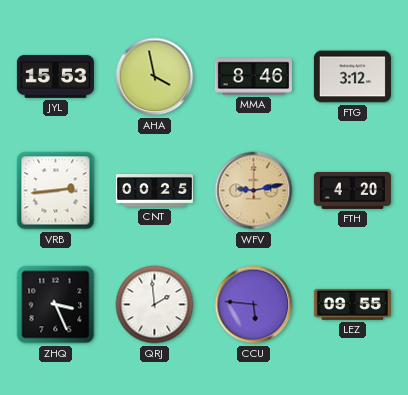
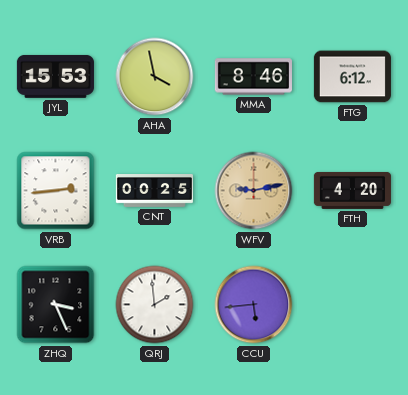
FTG: 3:12 -> 6:12
CCU: 5:46 -> 5:44
LEZ: 09:55 -> none
